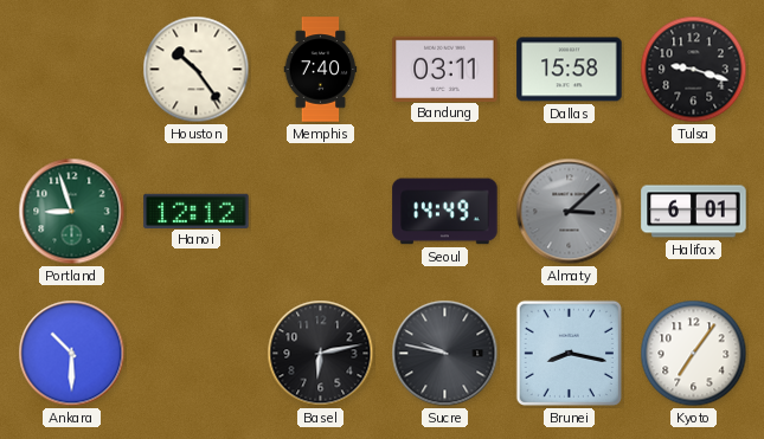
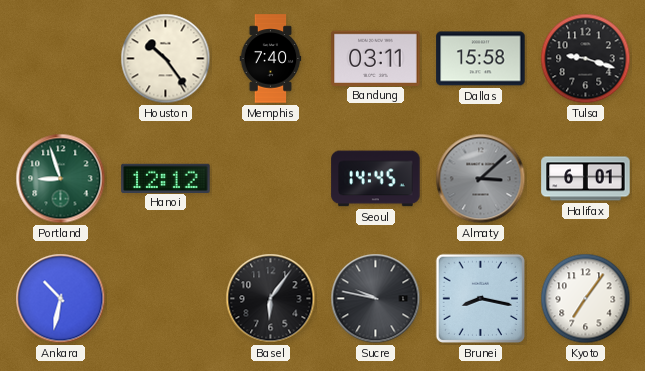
Seoul: 14:49 -> 14:45
Ankara: 10:30 -> 10:32
Basel: 6:13 -> 6:06
